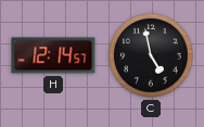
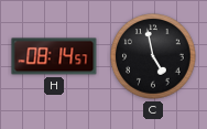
H: 12:14 -> 08:14
